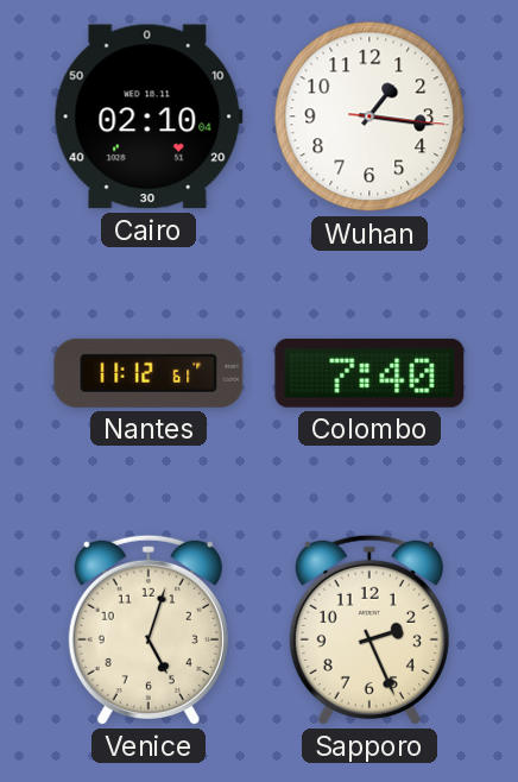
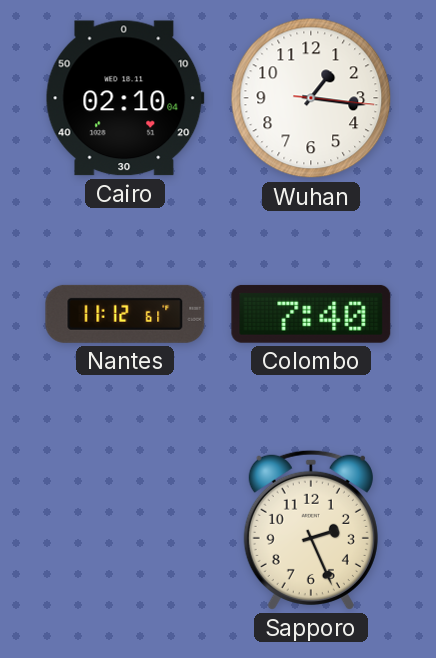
Venice: 5:03 -> none
